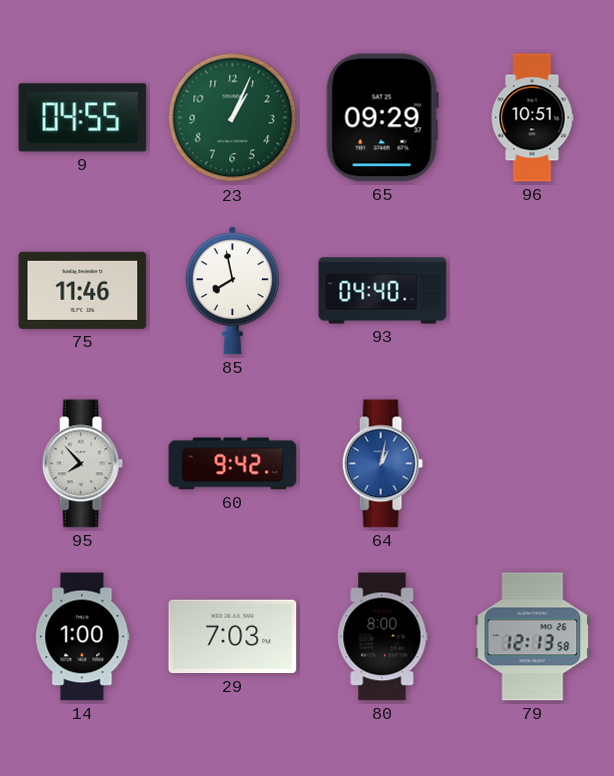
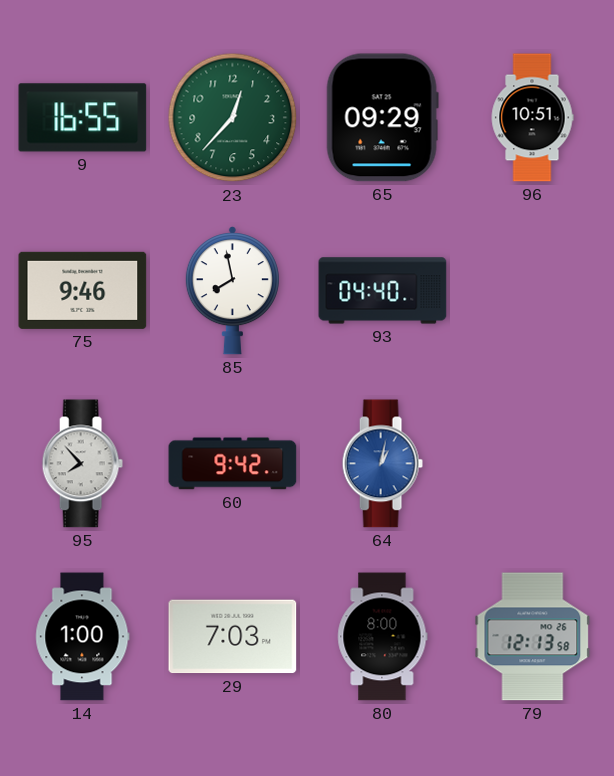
9: 04:55 -> 16:55
23: 1:04 -> 12:37
75: 11:46 -> 9:46
